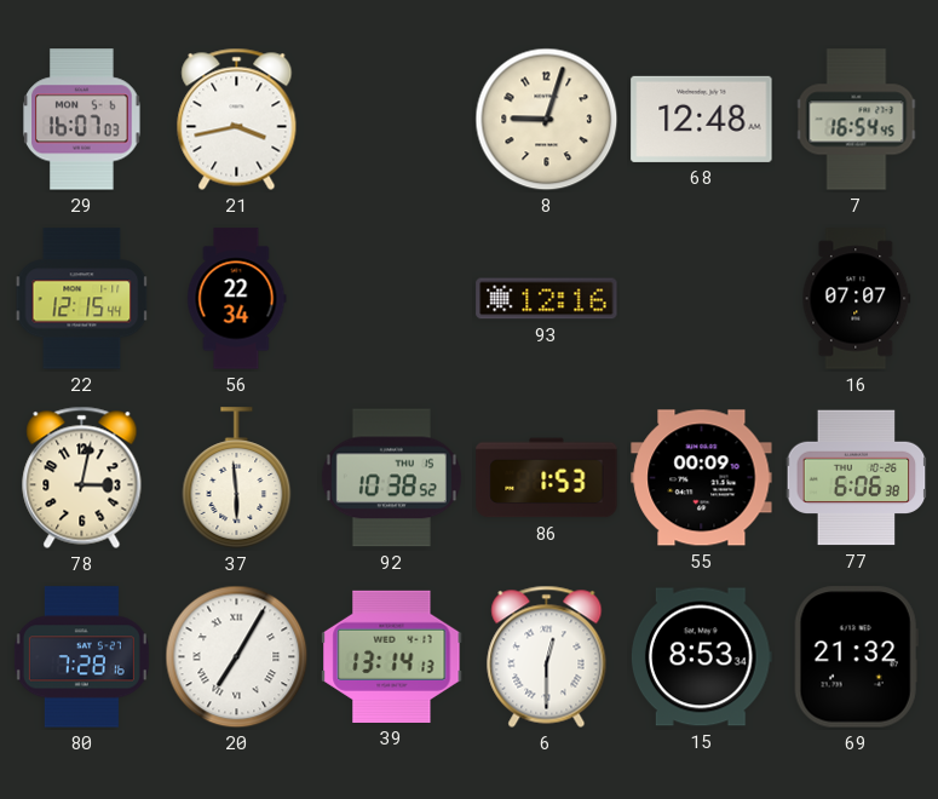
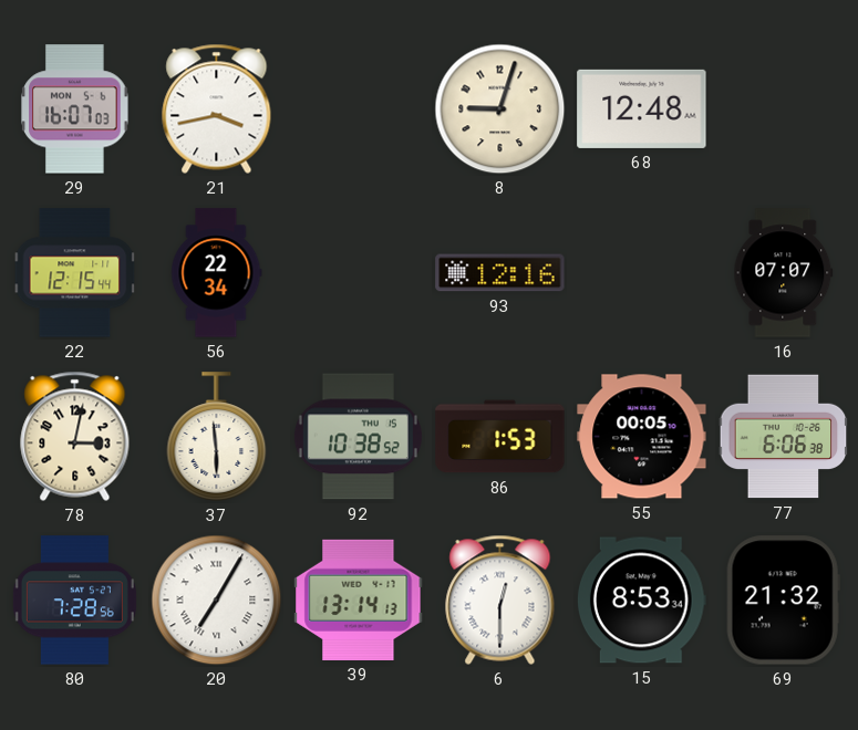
7: 16:54 -> none
55: 00:09 -> 00:05
80: 7:28:16 -> 7:28:56
